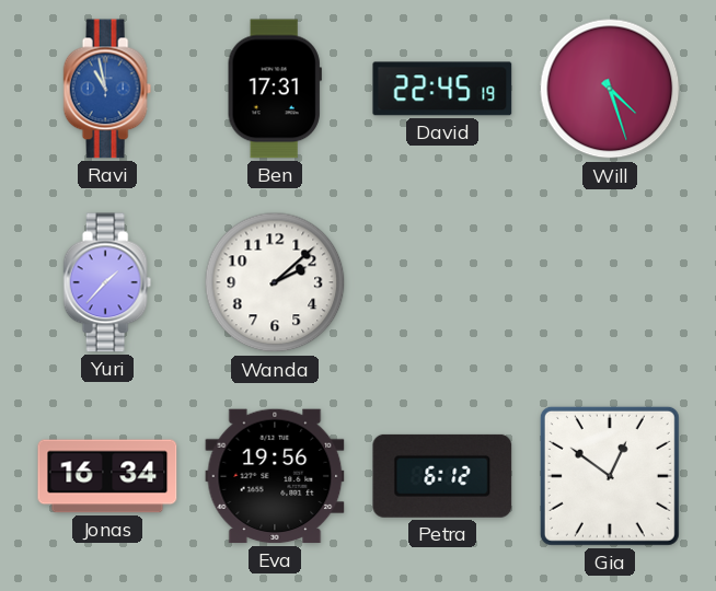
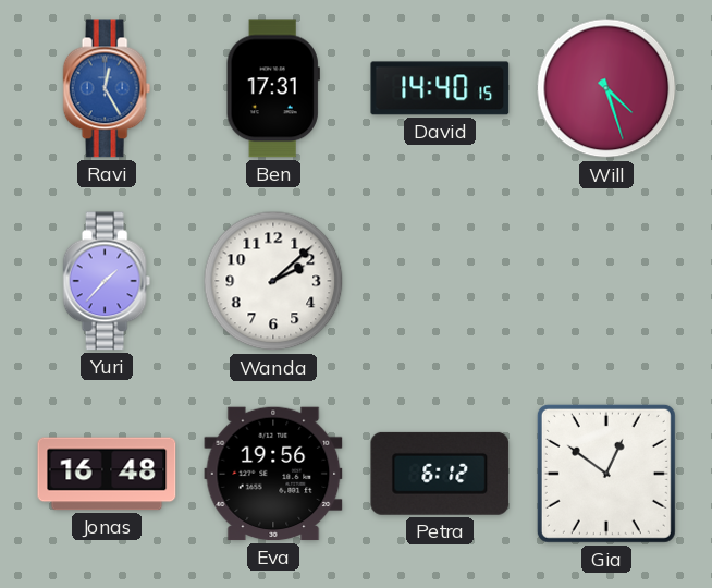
Ravi: 10:58 -> 12:25
David: 22:45 -> 14:40
Jonas: 16:34 -> 16:48
